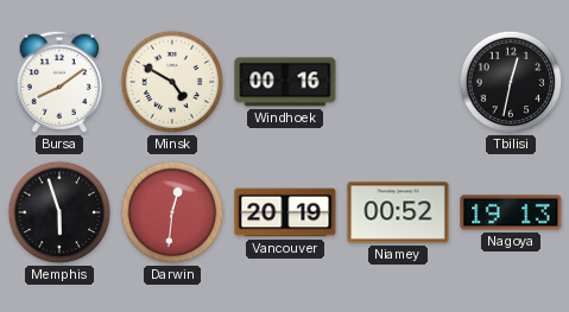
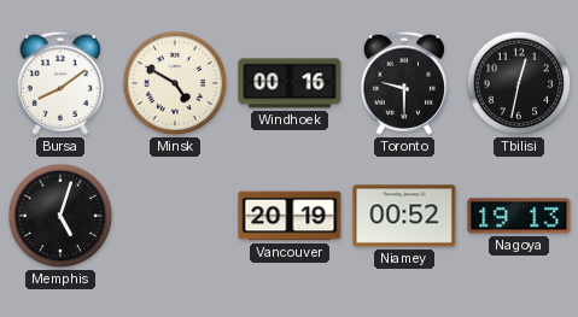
Toronto: none -> 9:30
Memphis: 5:57 -> 5:03
Darwin: 12:31 -> none
